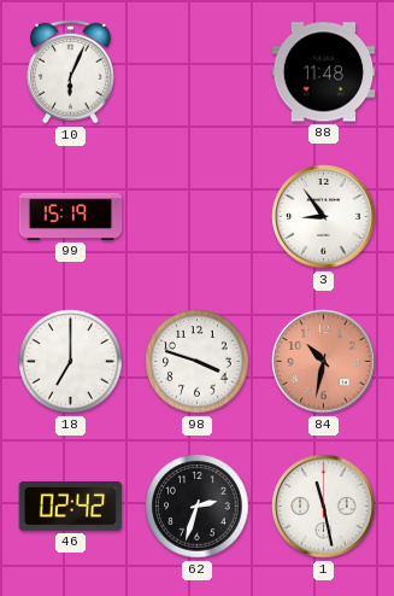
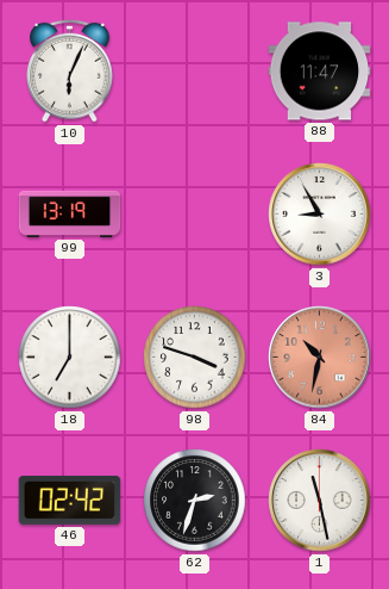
88: 11:48 -> 11:47
99: 15:19 -> 13:19
3: 8:54 -> 8:55
